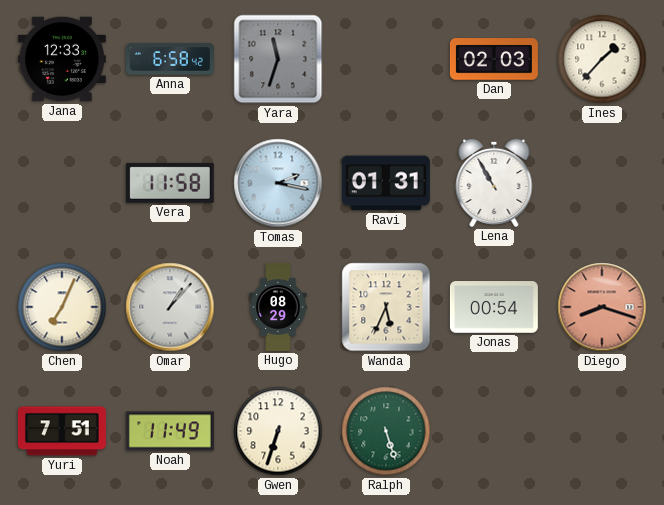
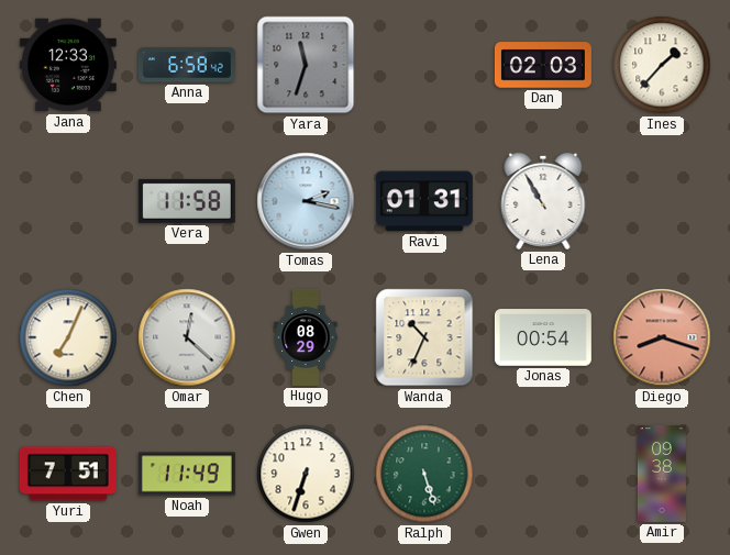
Omar: 1:07 -> 12:22
Wanda: 5:34 -> 10:34
Amir: none -> 09:38
